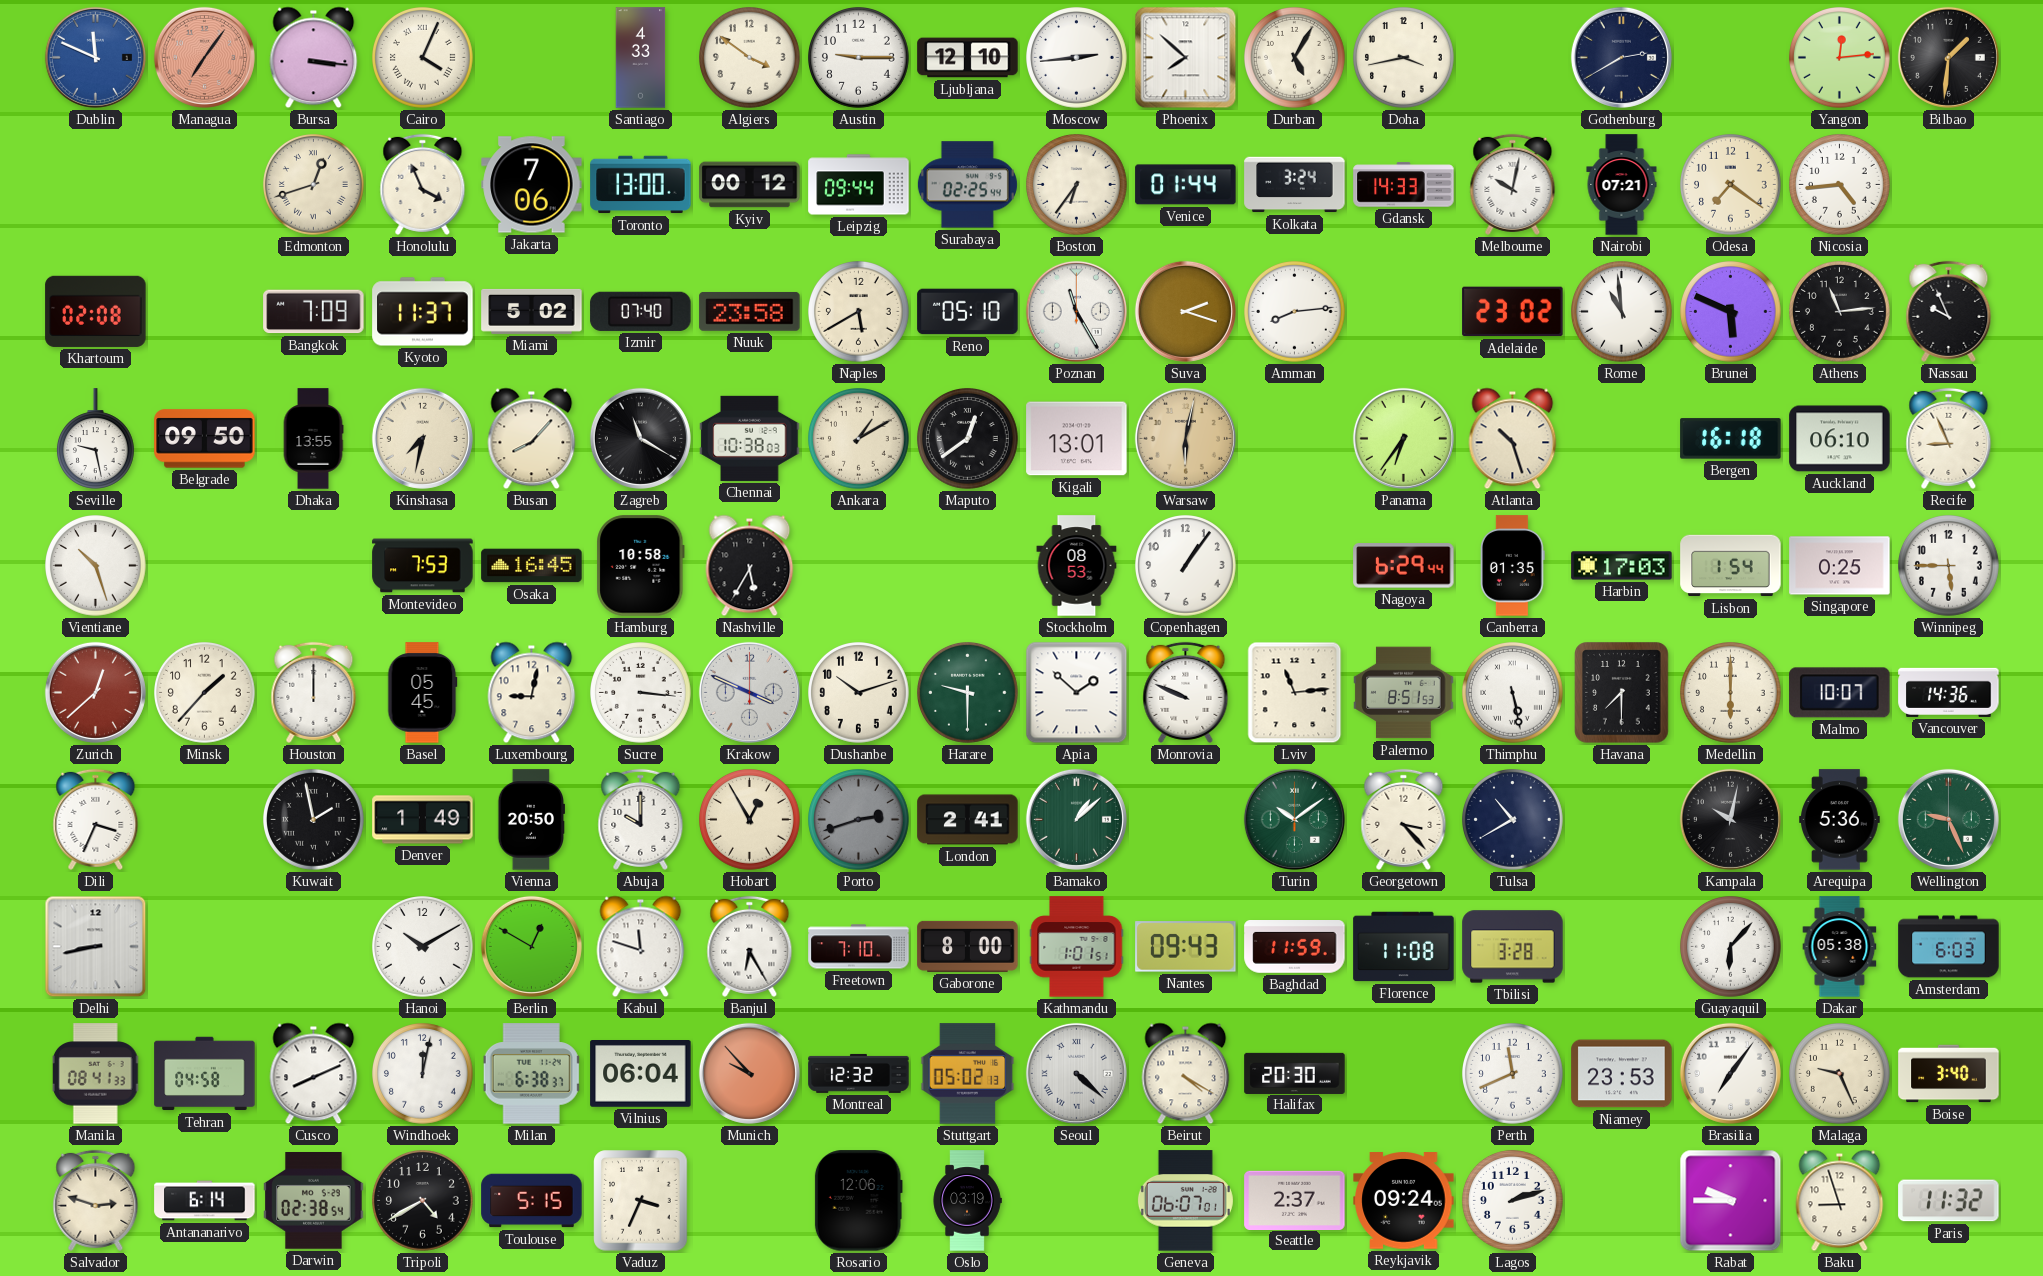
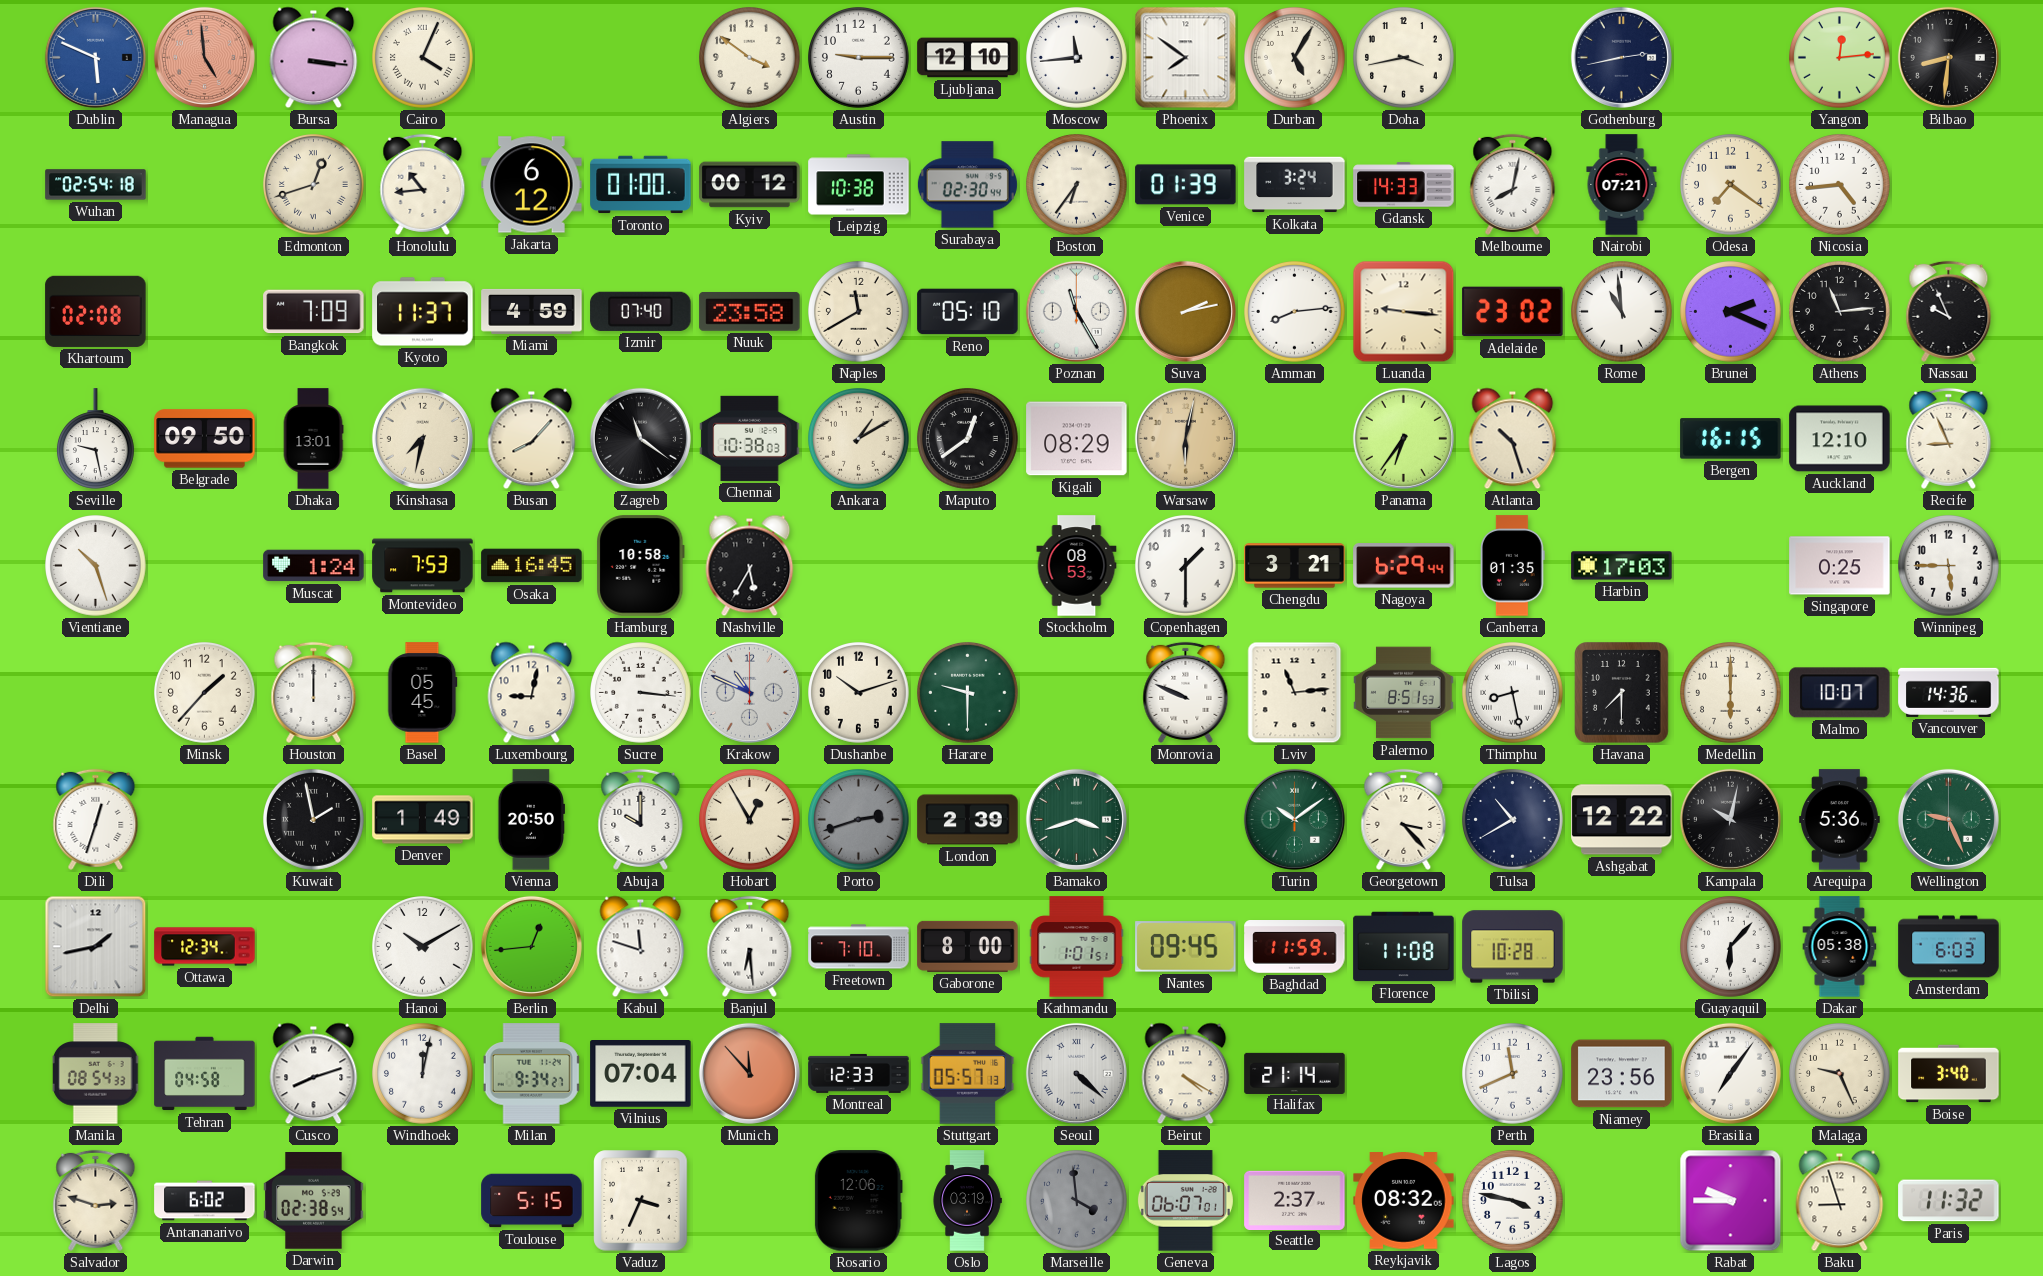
Dublin: 11:49 -> 5:49
Managua: 7:06 -> 4:59
Santiago: 4:33 -> none
Moscow: 2:44 -> 11:44
Phoenix: 7:52 -> 7:51
Gothenburg: 2:40 -> 2:43
Bilbao: 1:31 -> 8:31
Wuhan: none -> 02:54
Honolulu: 3:56 -> 10:44
Jakarta: 7:06 -> 6:12
Toronto: 13:00 -> 01:00
Leipzig: 09:44 -> 10:38
Surabaya: 02:25 -> 02:30
Venice: 01:44 -> 01:39
Melbourne: 10:02 -> 8:02
Miami: 5:02 -> 4:59
Naples: 5:40 -> 11:40
Suva: 2:18 -> 2:13
Luanda: none -> 9:16
Brunei: 5:49 -> 2:19
Dhaka: 13:55 -> 13:01
Zagreb: 11:20 -> 11:21
Kigali: 13:01 -> 08:29
Bergen: 16:18 -> 16:15
Auckland: 06:10 -> 12:10
Muscat: none -> 1:24
Copenhagen: 1:06 -> 1:30
Chengdu: none -> 3:21
Lisbon: 1:54 -> none
Zurich: 12:38 -> none
Krakow: 3:49 -> 10:49
Apia: 1:52 -> none
Thimphu: 5:28 -> 8:28
Dili: 3:34 -> 12:33
London: 2:41 -> 2:39
Bamako: 1:08 -> 3:42
Ashgabat: none -> 12:22
Delhi: 8:43 -> 1:43
Ottawa: none -> 12:34
Berlin: 12:50 -> 12:44
Banjul: 6:25 -> 6:29
Nantes: 09:43 -> 09:45
Tbilisi: 3:28 -> 10:28
Manila: 08:41 -> 08:54
Cusco: 8:11 -> 8:12
Milan: 6:38 -> 9:34
Vilnius: 06:04 -> 07:04
Munich: 9:53 -> 11:53
Montreal: 12:32 -> 12:33
Stuttgart: 05:02 -> 05:57
Halifax: 20:30 -> 21:14
Niamey: 23:53 -> 23:56
Antananarivo: 6:14 -> 6:02
Tripoli: 4:40 -> none
Marseille: none -> 3:59
Reykjavik: 09:24 -> 08:32
Lagos: 2:12 -> 3:47
